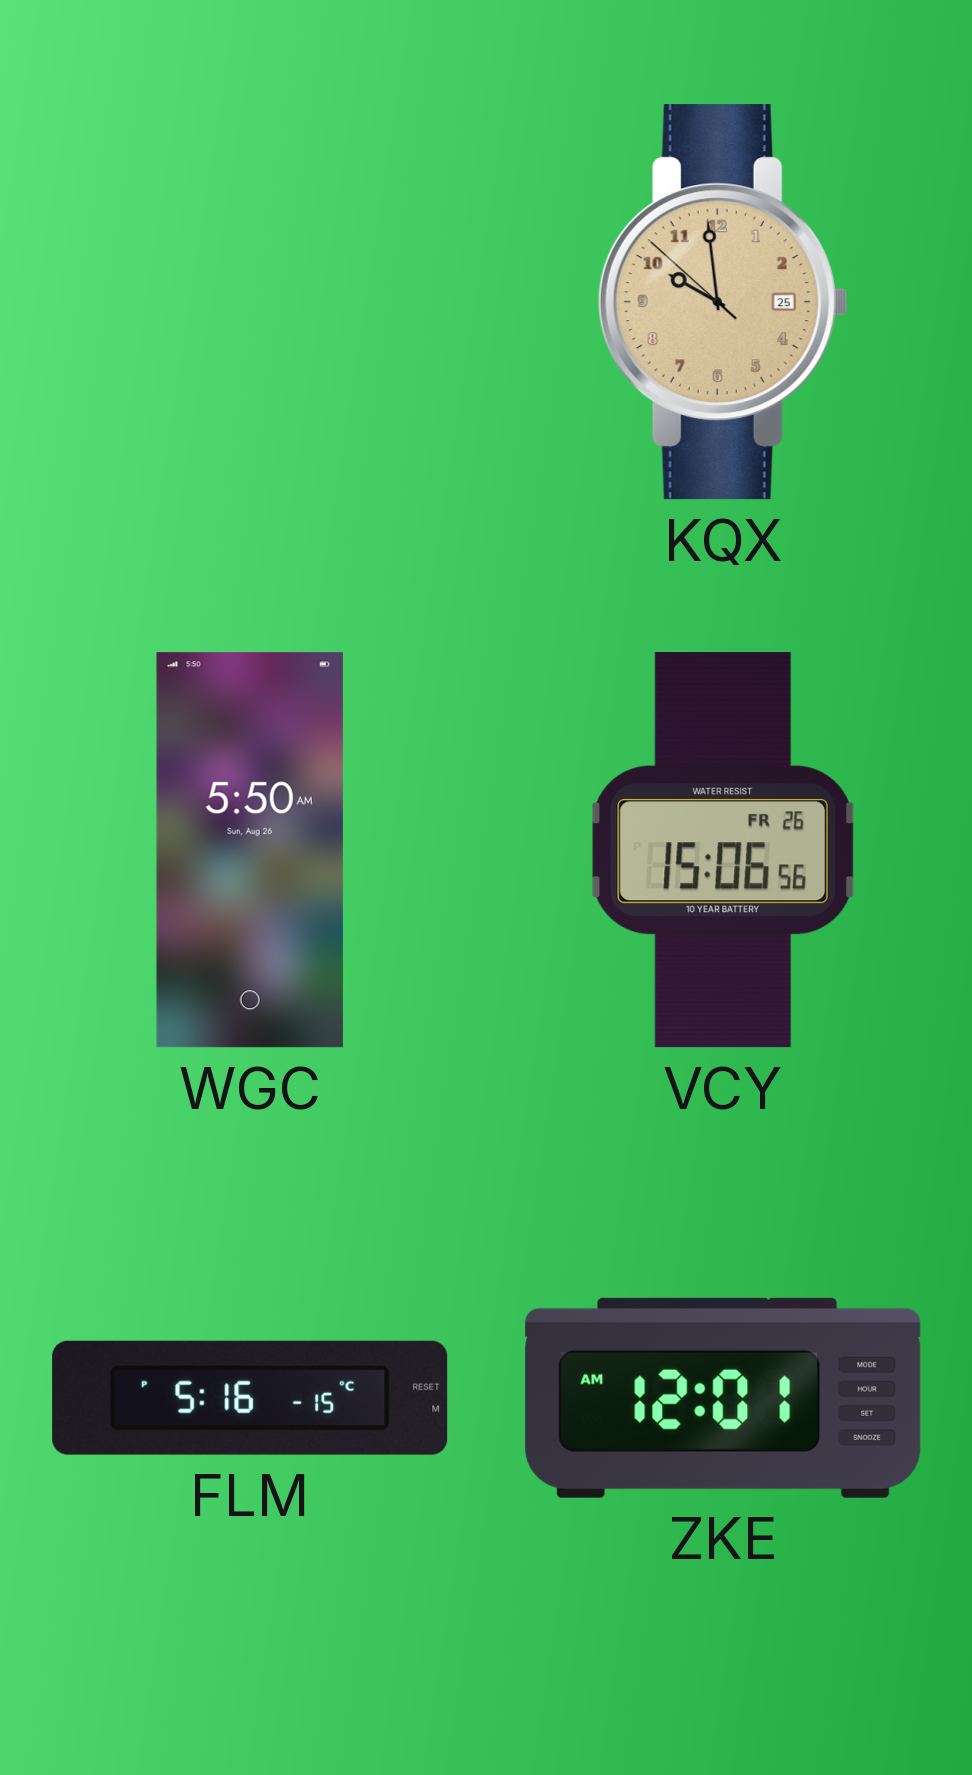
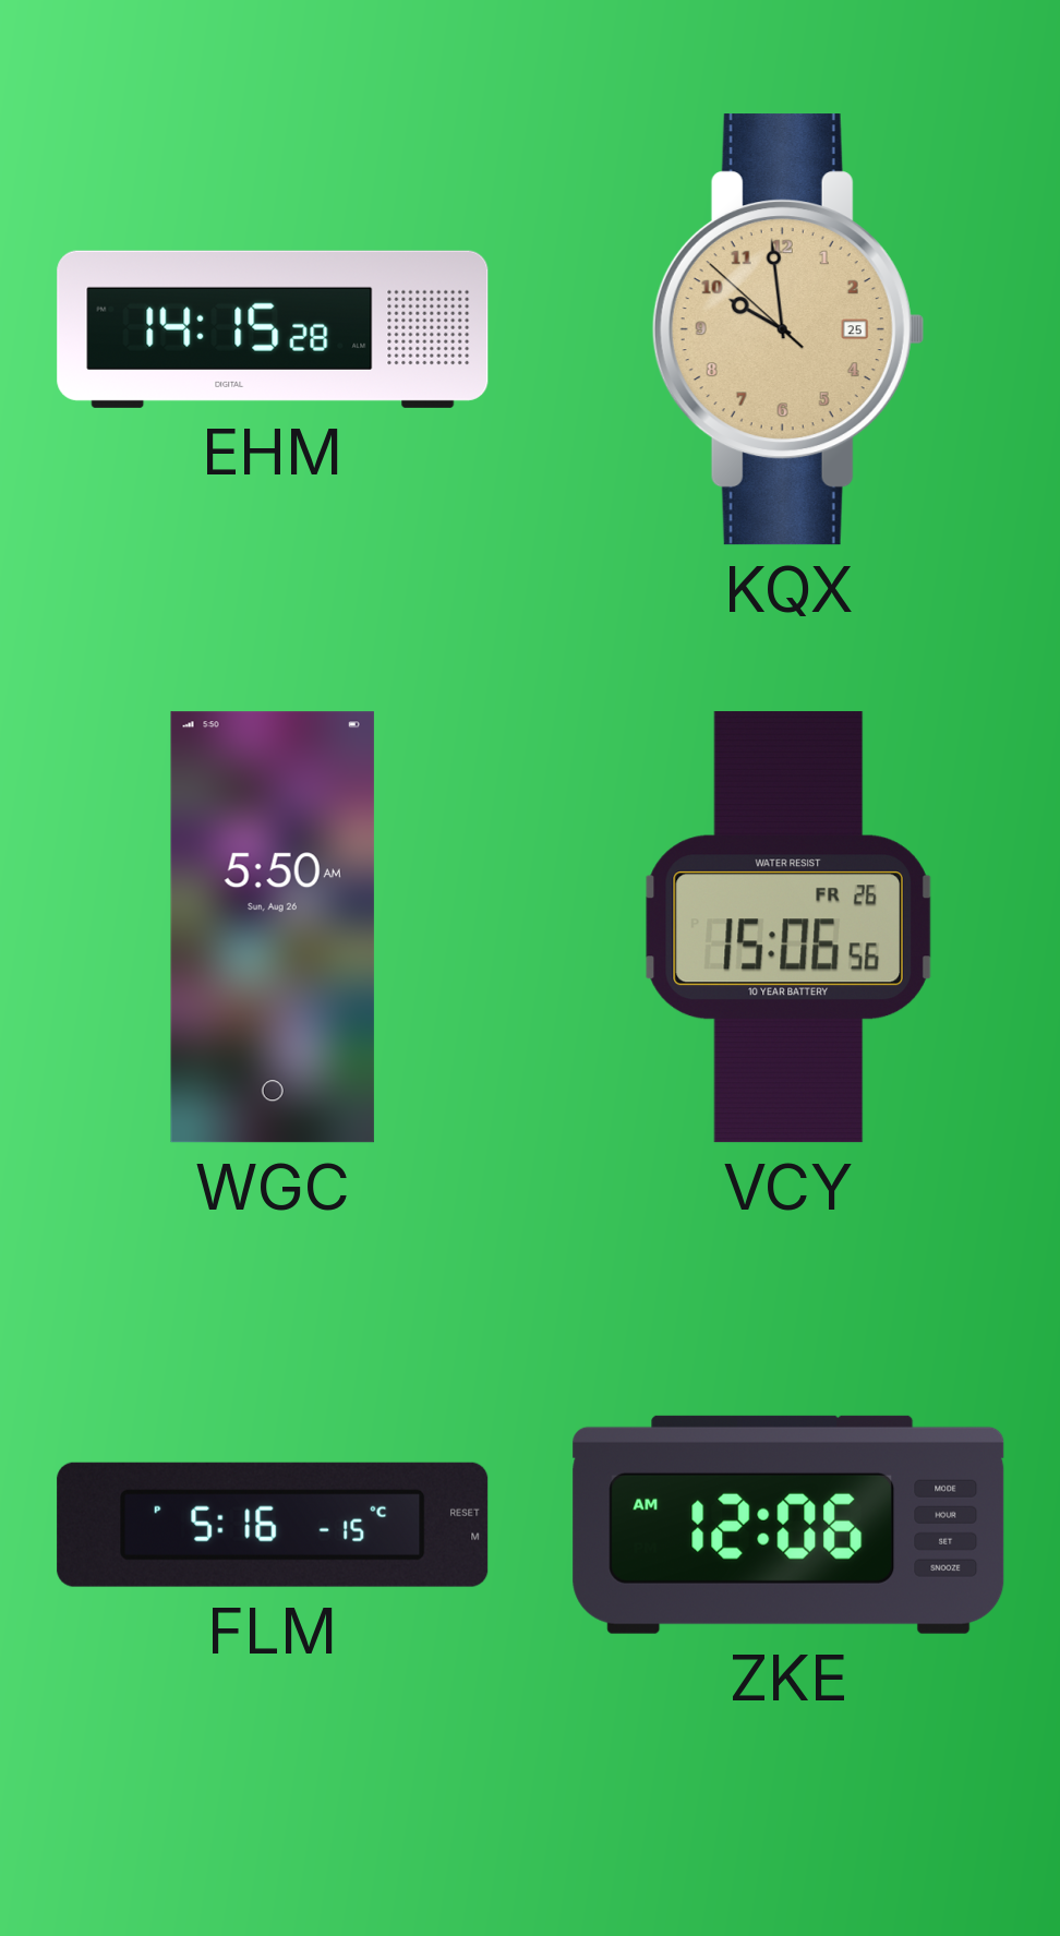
EHM: none -> 14:15
ZKE: 12:01 -> 12:06
